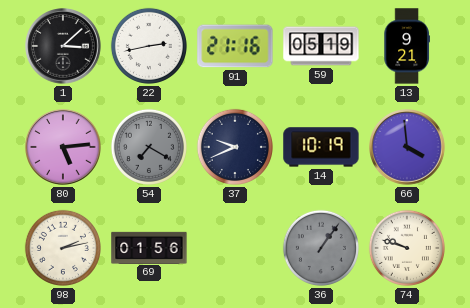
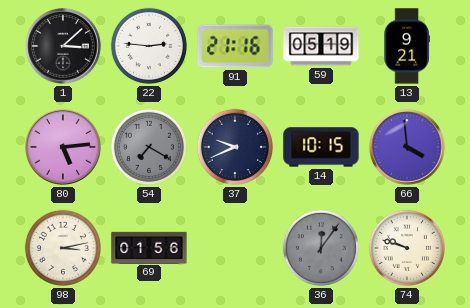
22: 2:43 -> 2:46
14: 10:19 -> 10:15
98: 2:13 -> 3:13
36: 1:06 -> 12:06
